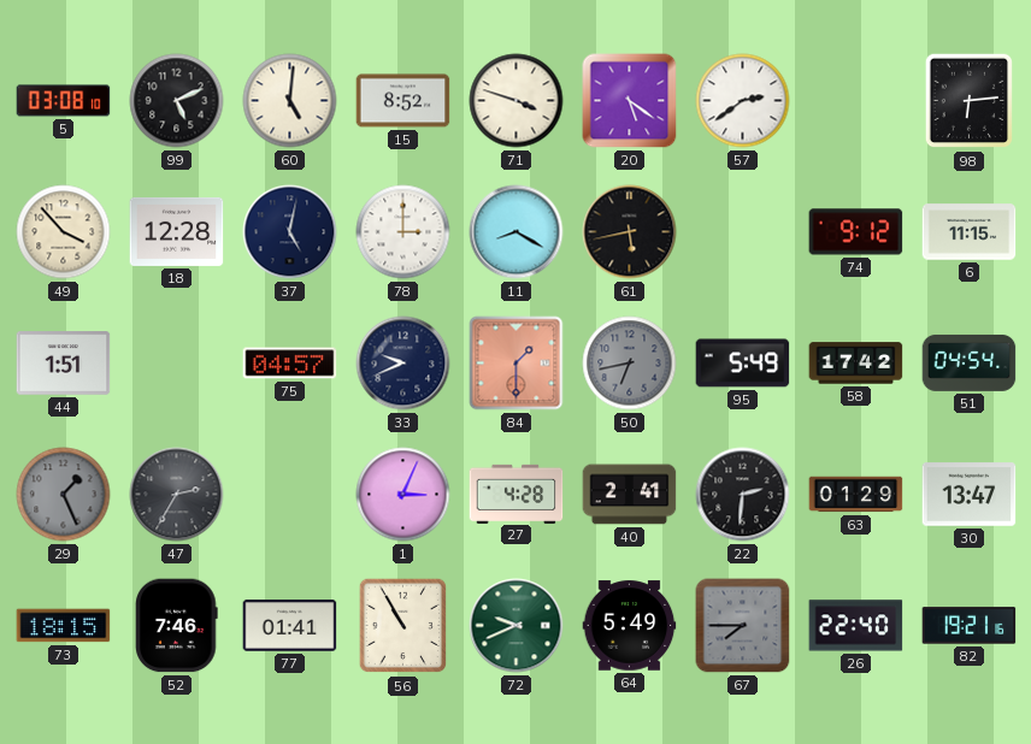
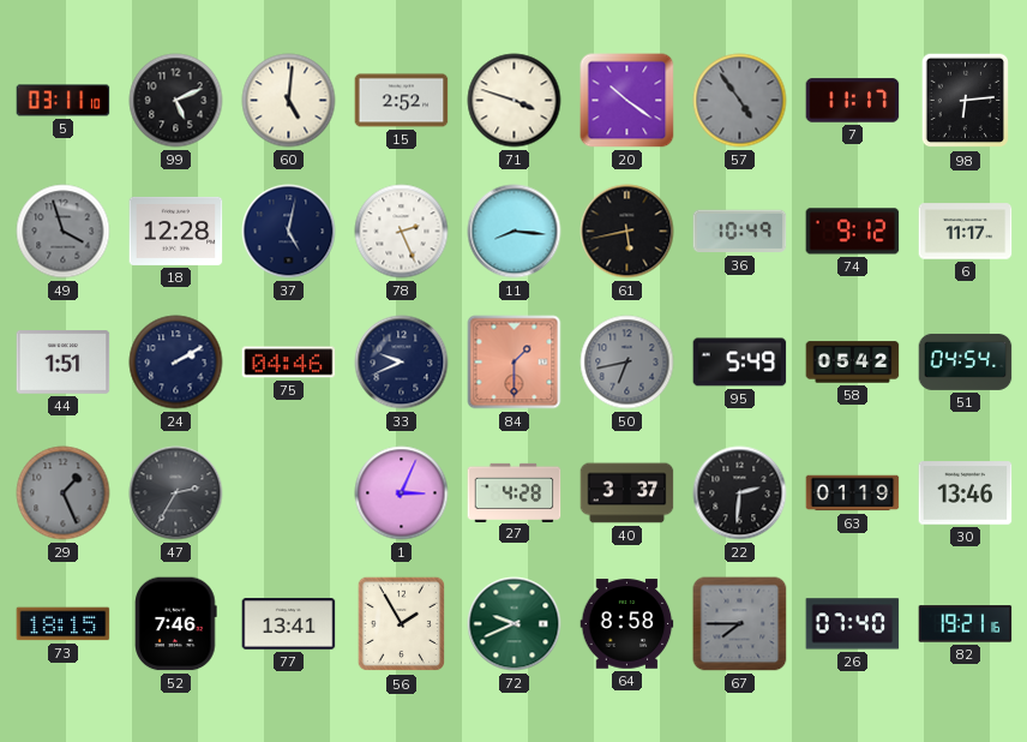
5: 03:08 -> 03:11
15: 8:52 -> 2:52
20: 5:21 -> 10:21
57: 2:39 -> 4:54
57 dial: white -> grey
7: none -> 11:17
49: 3:53 -> 3:57
49 dial: cream -> grey
78: 3:00 -> 2:26
11: 8:20 -> 8:16
36: none -> 10:49
6: 11:15 -> 11:17
24: none -> 2:10
75: 04:57 -> 04:46
58: 17:42 -> 05:42
40: 2:41 -> 3:37
63: 01:29 -> 01:19
30: 13:47 -> 13:46
77: 01:41 -> 13:41
56: 10:55 -> 1:55
64: 5:49 -> 8:58
26: 22:40 -> 07:40
